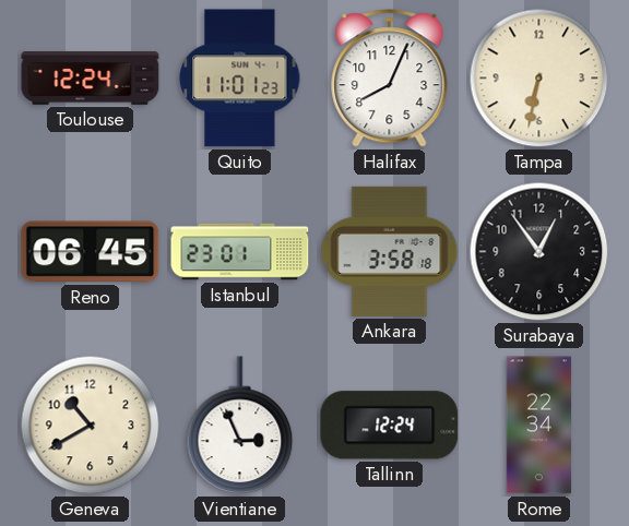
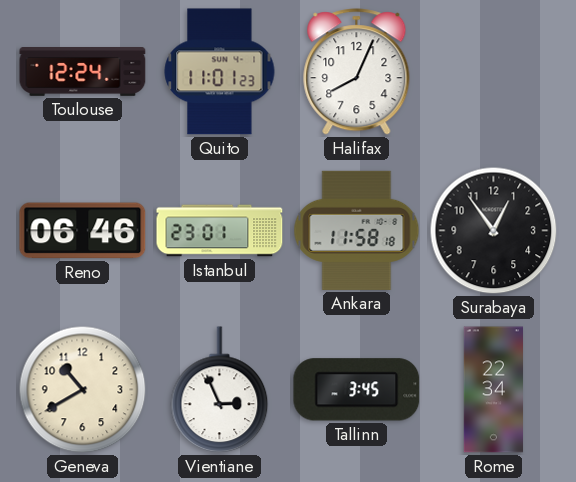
Tampa: 6:32 -> none
Reno: 06:45 -> 06:46
Ankara: 3:58 -> 11:58
Tallinn: 12:24 -> 3:45
